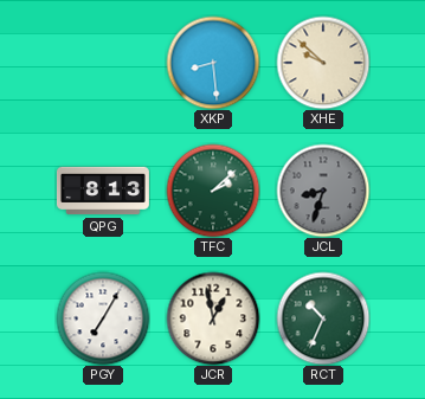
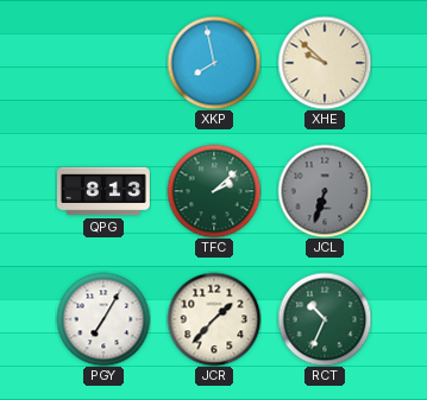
XKP: 8:29 -> 7:58
JCL: 8:33 -> 6:33
JCR: 12:58 -> 1:37
